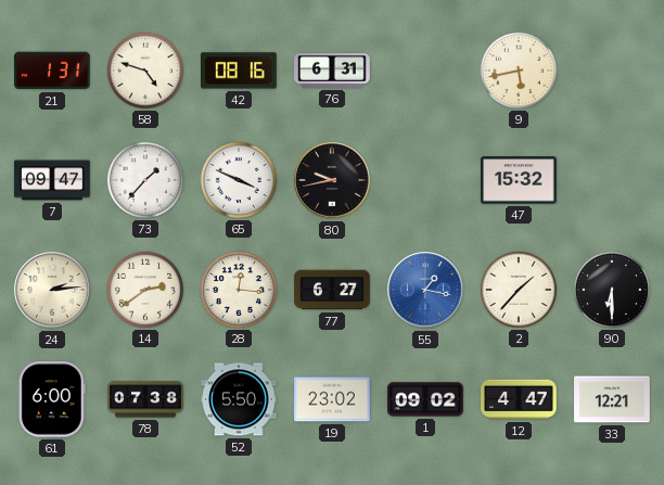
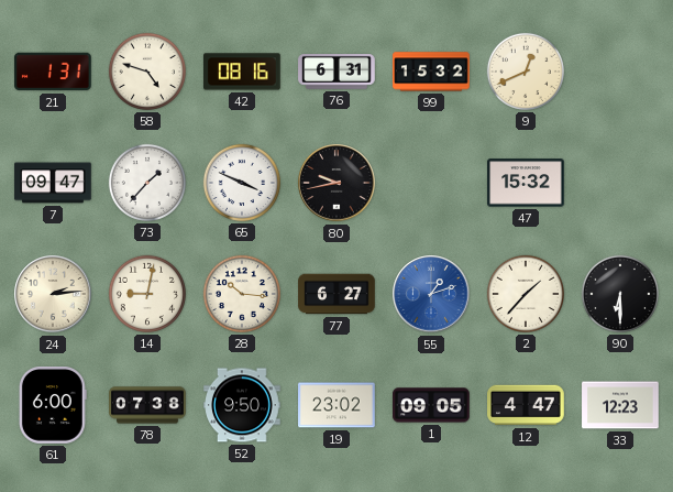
99: none -> 15:32
9: 5:43 -> 12:41
14: 2:39 -> 9:02
28: 12:16 -> 10:16
55: 1:17 -> 1:12
52: 5:50 -> 9:50
1: 09:02 -> 09:05
33: 12:21 -> 12:23
